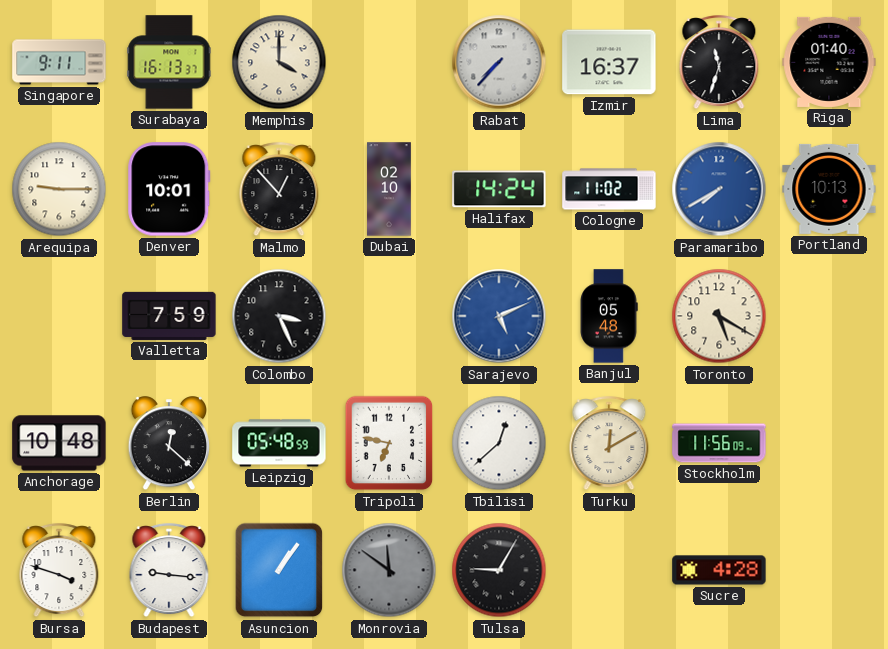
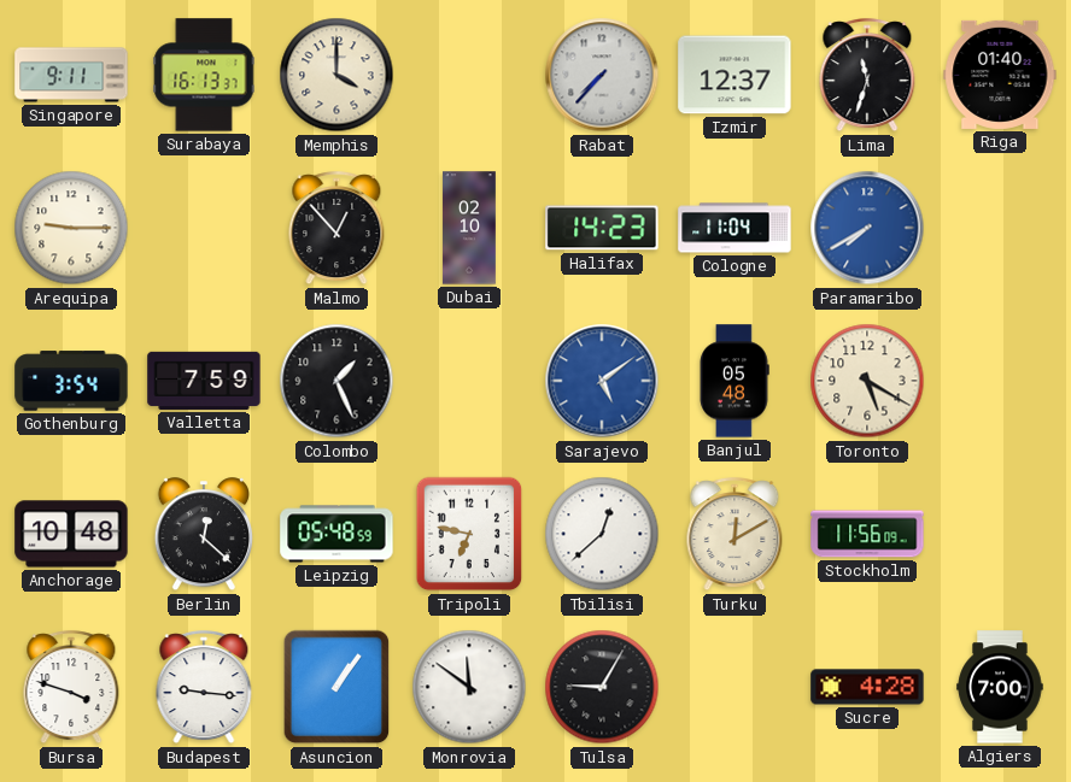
Izmir: 16:37 -> 12:37
Denver: 10:01 -> none
Halifax: 14:24 -> 14:23
Cologne: 11:02 -> 11:04
Portland: 10:13 -> none
Gothenburg: none -> 3:54
Colombo: 3:26 -> 1:26
Sarajevo: 5:11 -> 5:09
Monrovia dial: grey -> white
Algiers: none -> 7:00
